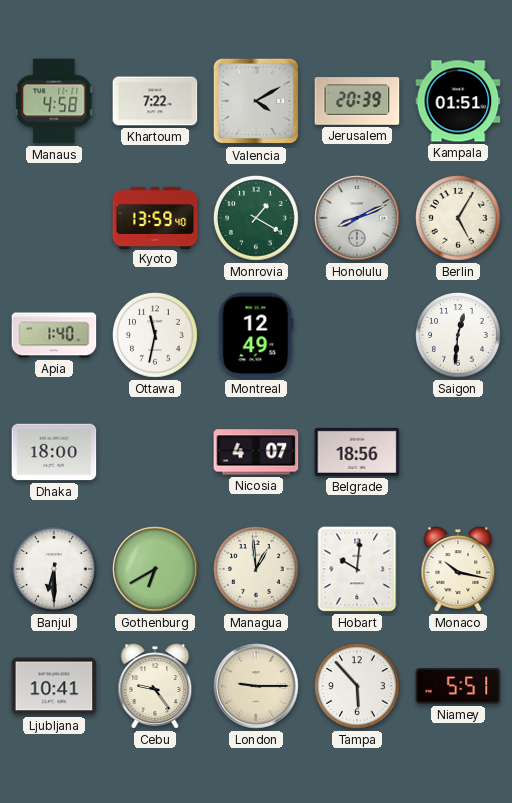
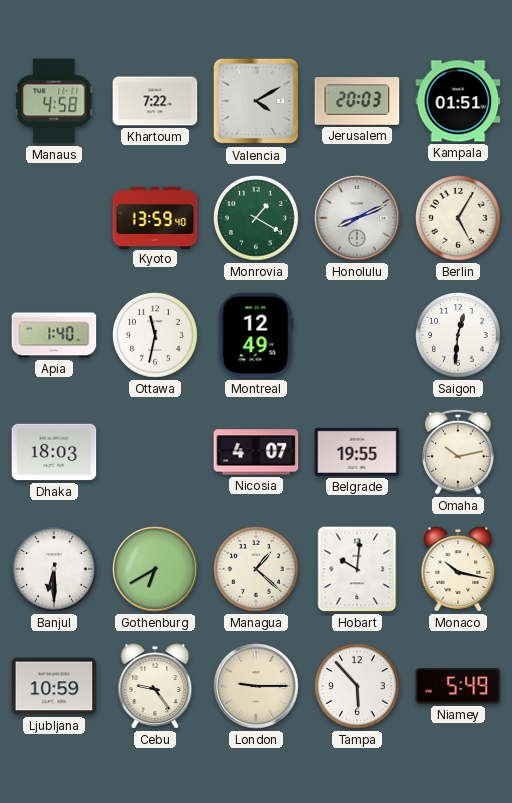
Jerusalem: 20:39 -> 20:03
Dhaka: 18:00 -> 18:03
Belgrade: 18:56 -> 19:55
Omaha: none -> 10:13
Managua: 12:59 -> 1:22
Ljubljana: 10:41 -> 10:59
Niamey: 5:51 -> 5:49
